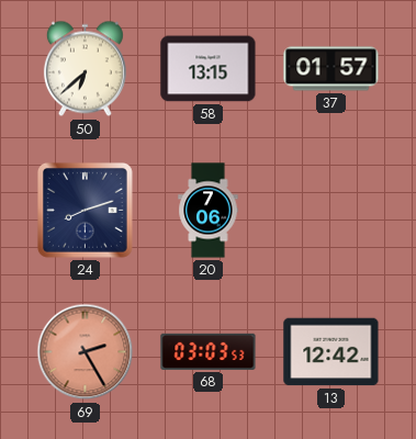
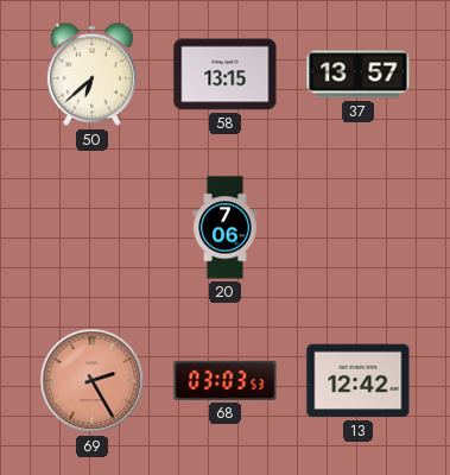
37: 01:57 -> 13:57
24: 8:12 -> none
